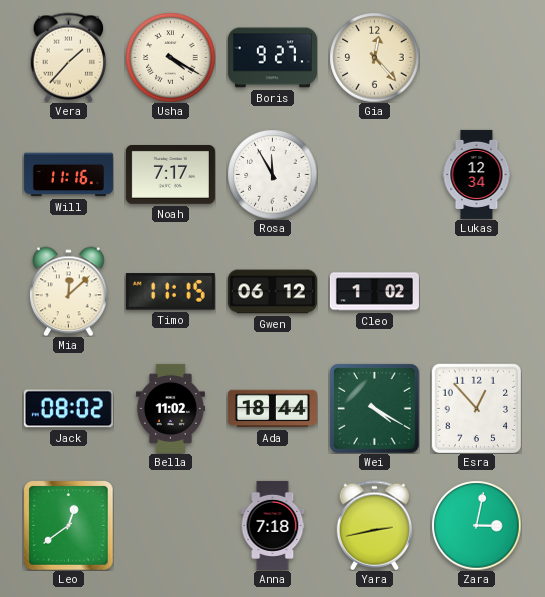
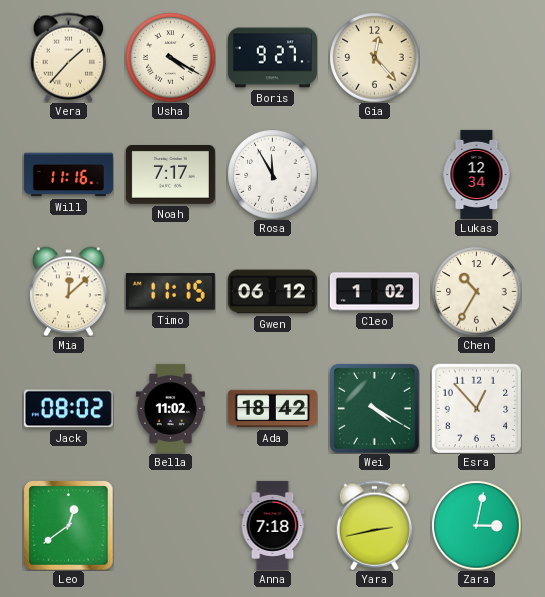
Chen: none -> 10:35
Ada: 18:44 -> 18:42
